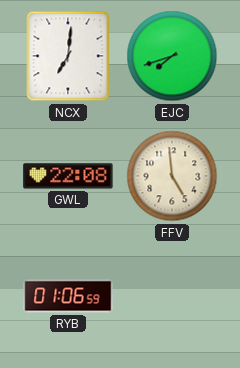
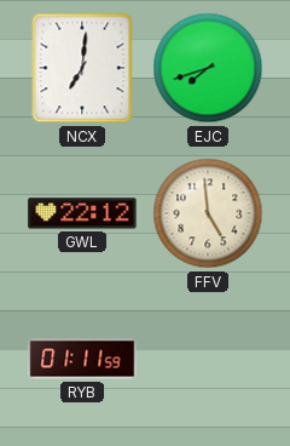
GWL: 22:08 -> 22:12
RYB: 01:06 -> 01:11
